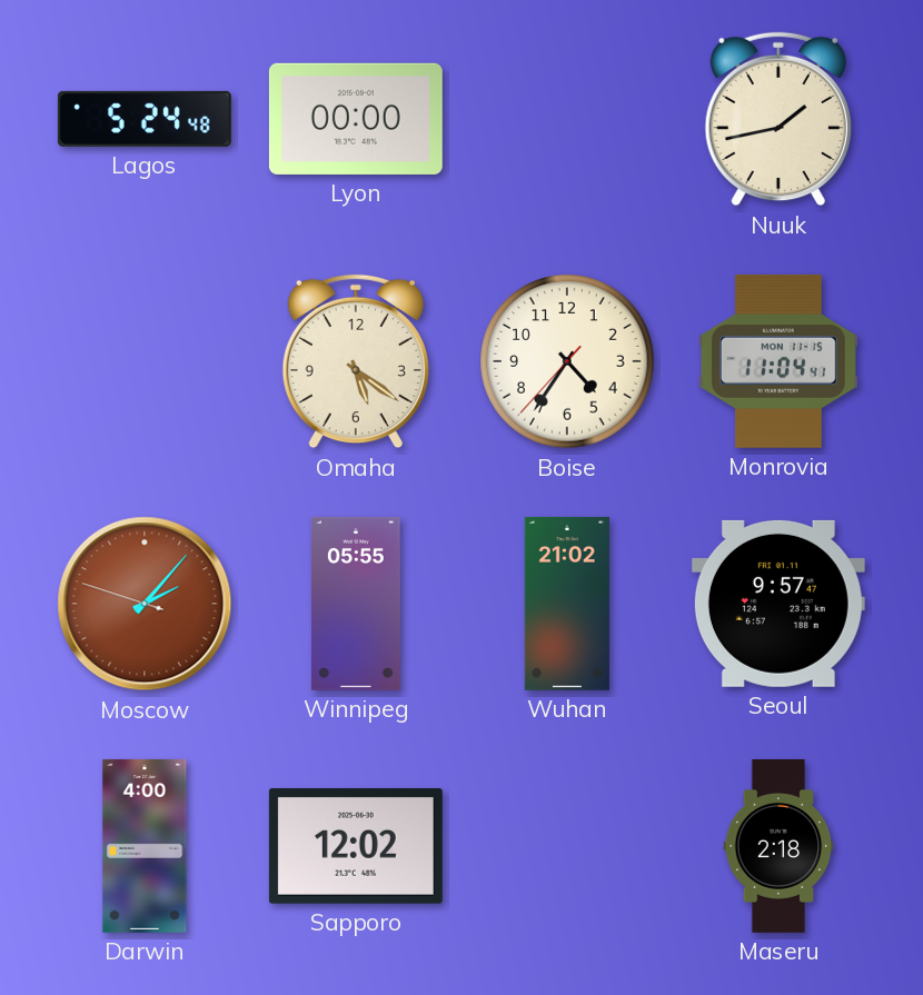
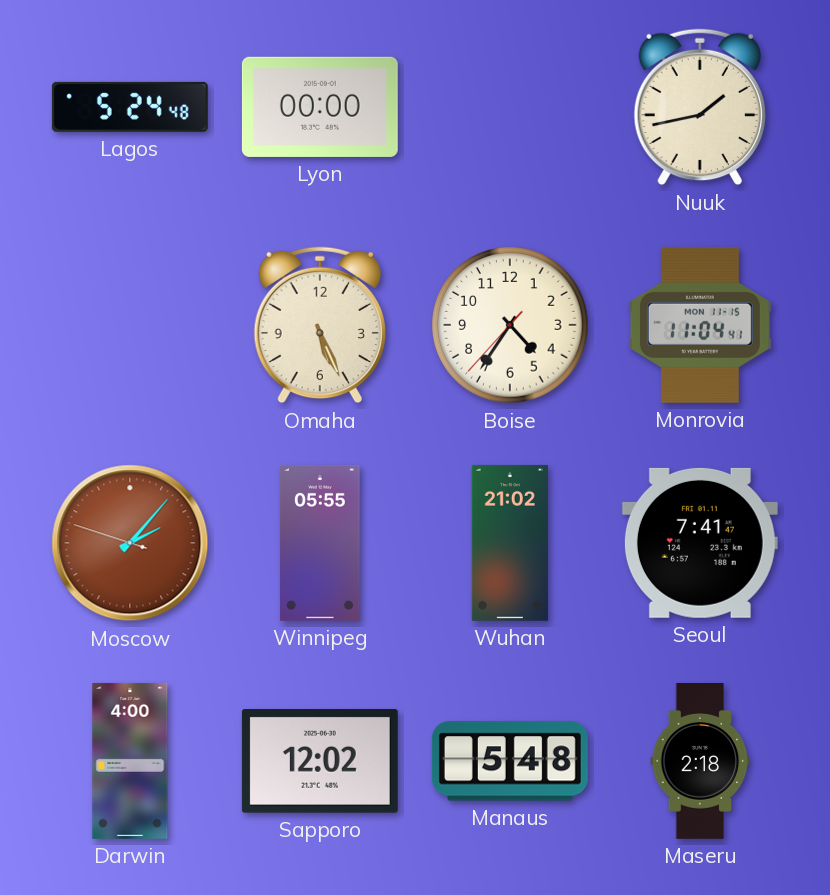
Omaha: 5:21 -> 5:26
Seoul: 9:57 -> 7:41
Manaus: none -> 5:48
